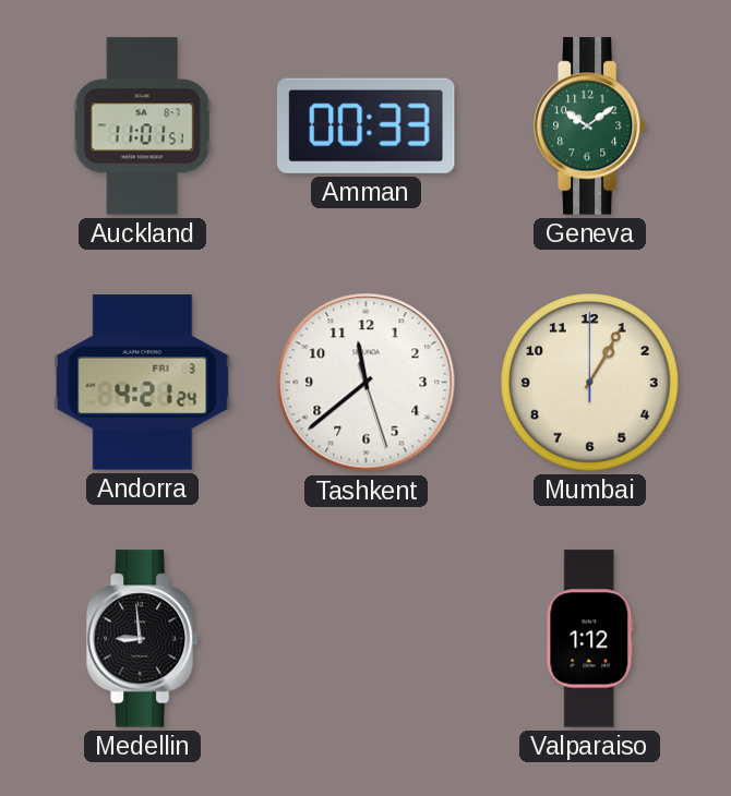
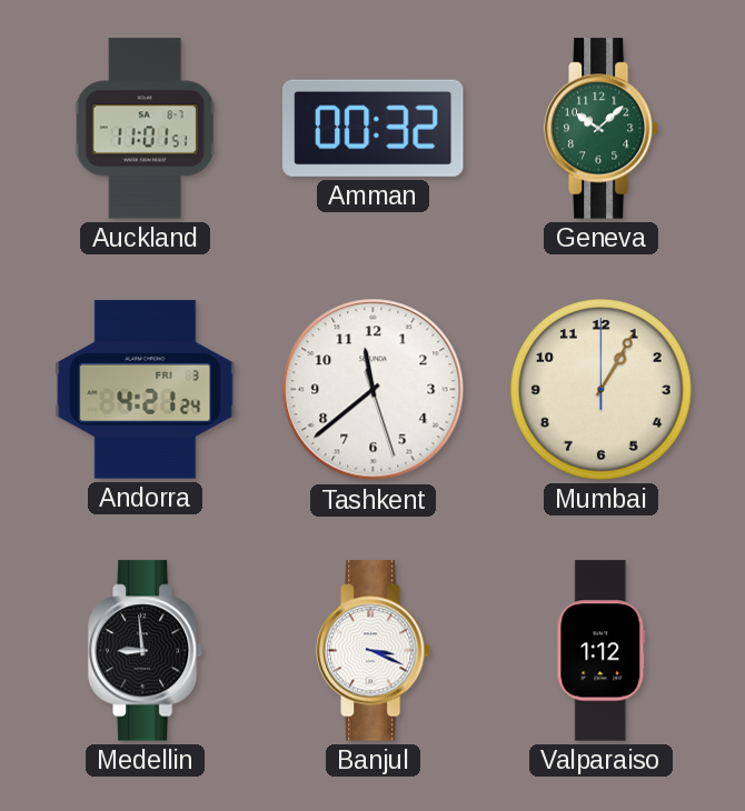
Amman: 00:33 -> 00:32
Geneva: 10:09 -> 10:08
Banjul: none -> 3:19
